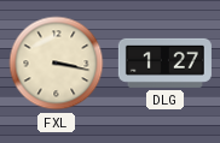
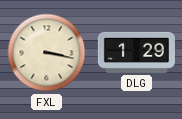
DLG: 1:27 -> 1:29
